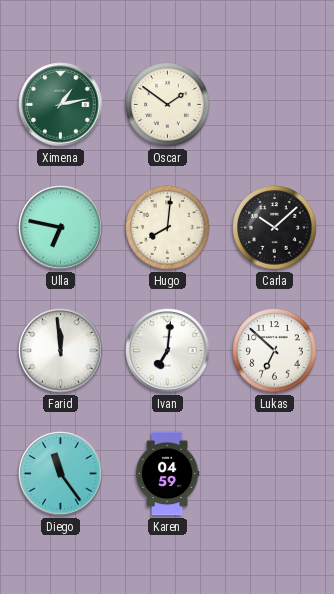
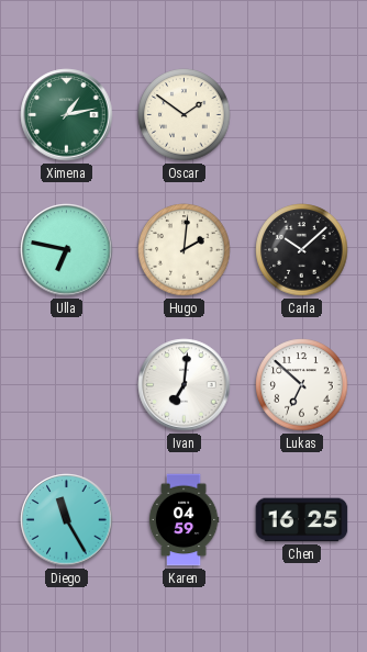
Hugo: 8:01 -> 2:01
Farid: 11:59 -> none
Diego: 11:24 -> 11:25
Chen: none -> 16:25
